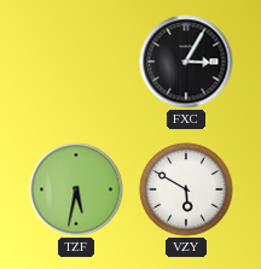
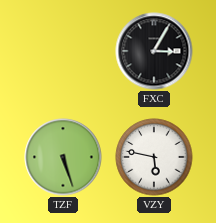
TZF: 5:32 -> 5:27
VZY: 5:50 -> 5:47
